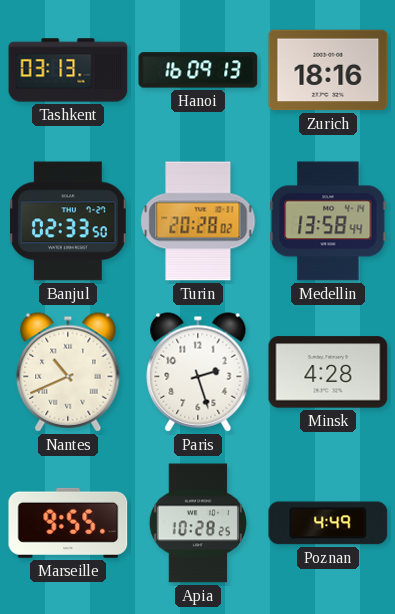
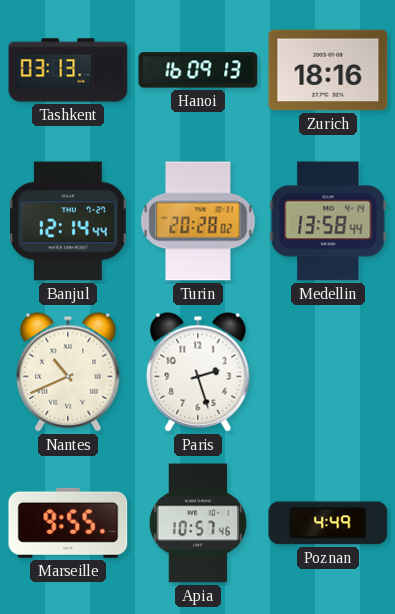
Banjul: 02:33 -> 12:14
Minsk: 4:28 -> none
Apia: 10:28 -> 10:57
